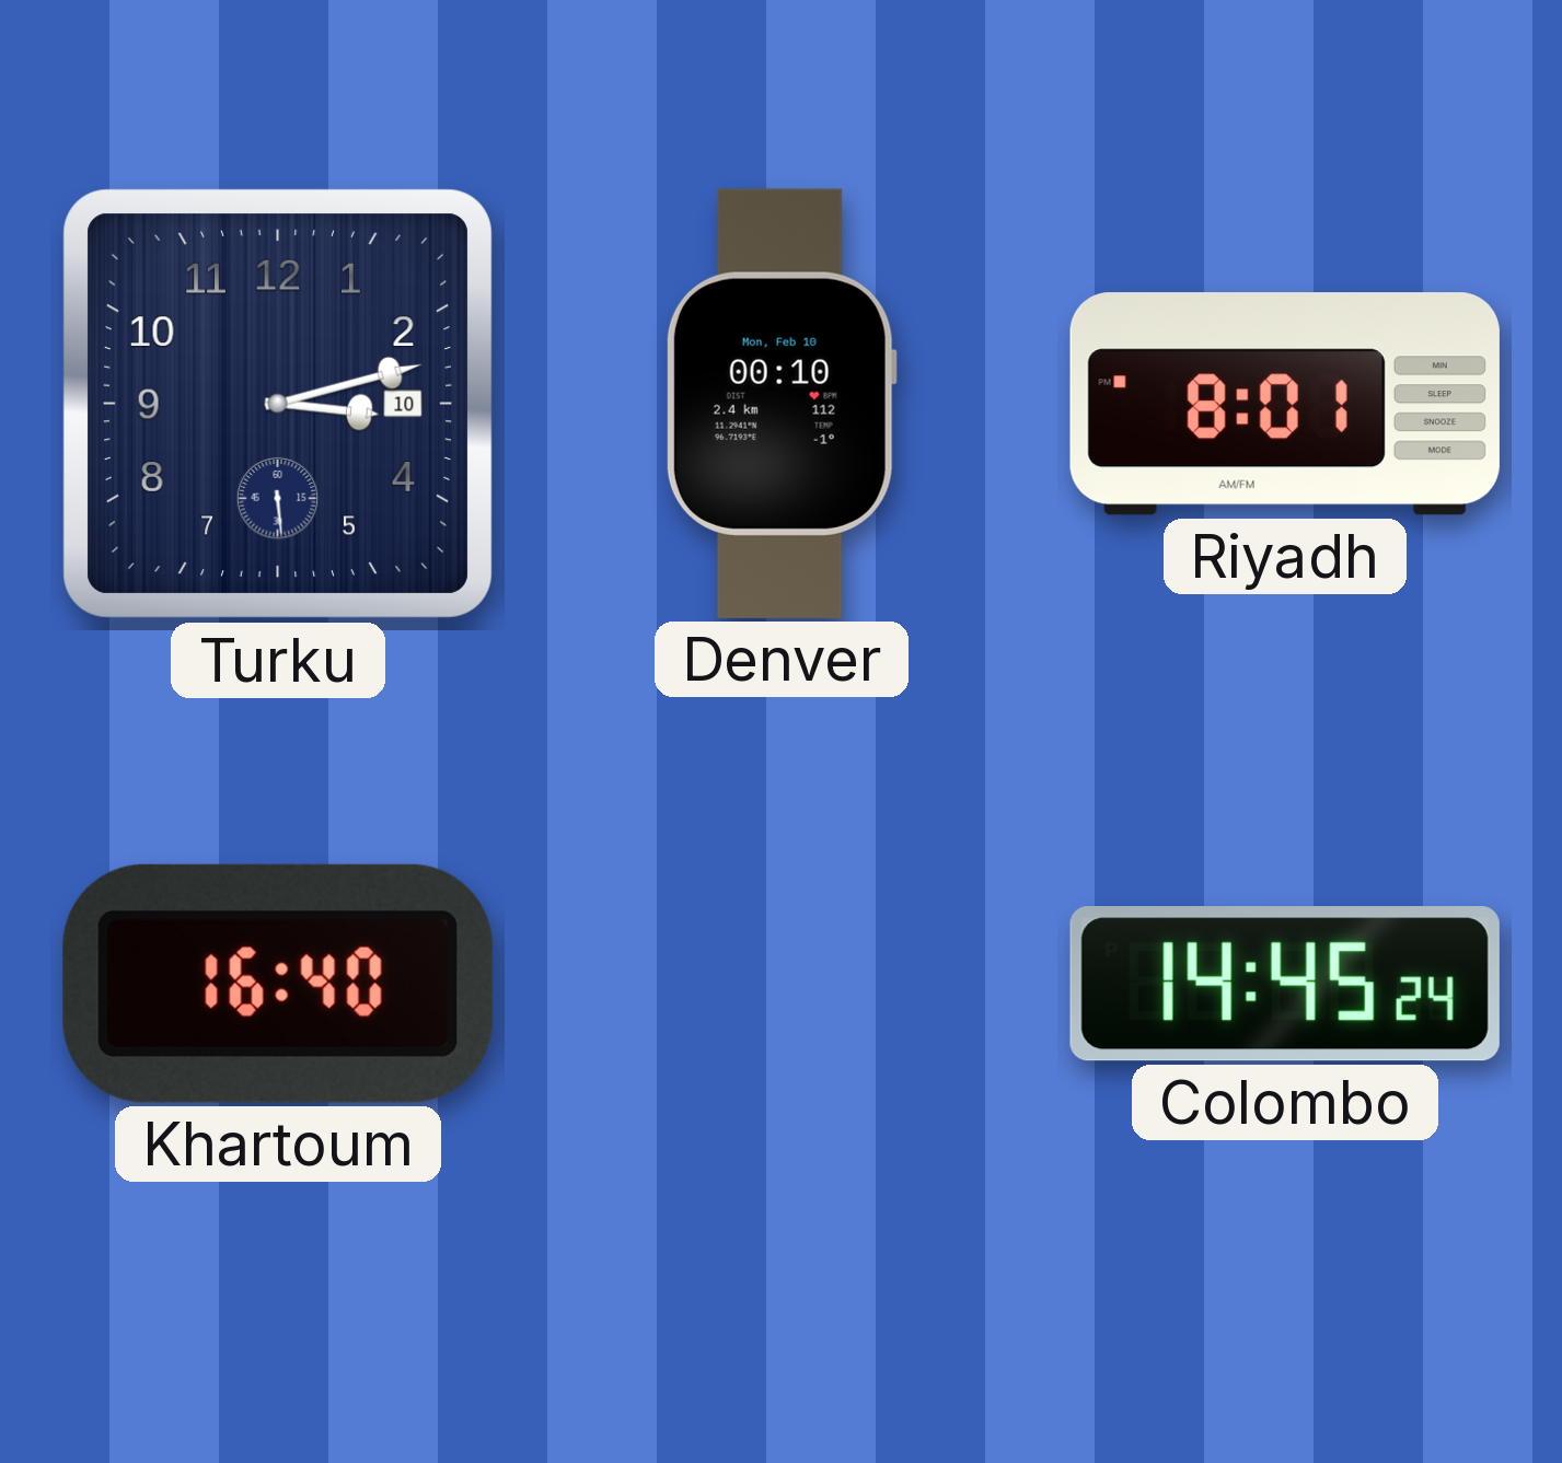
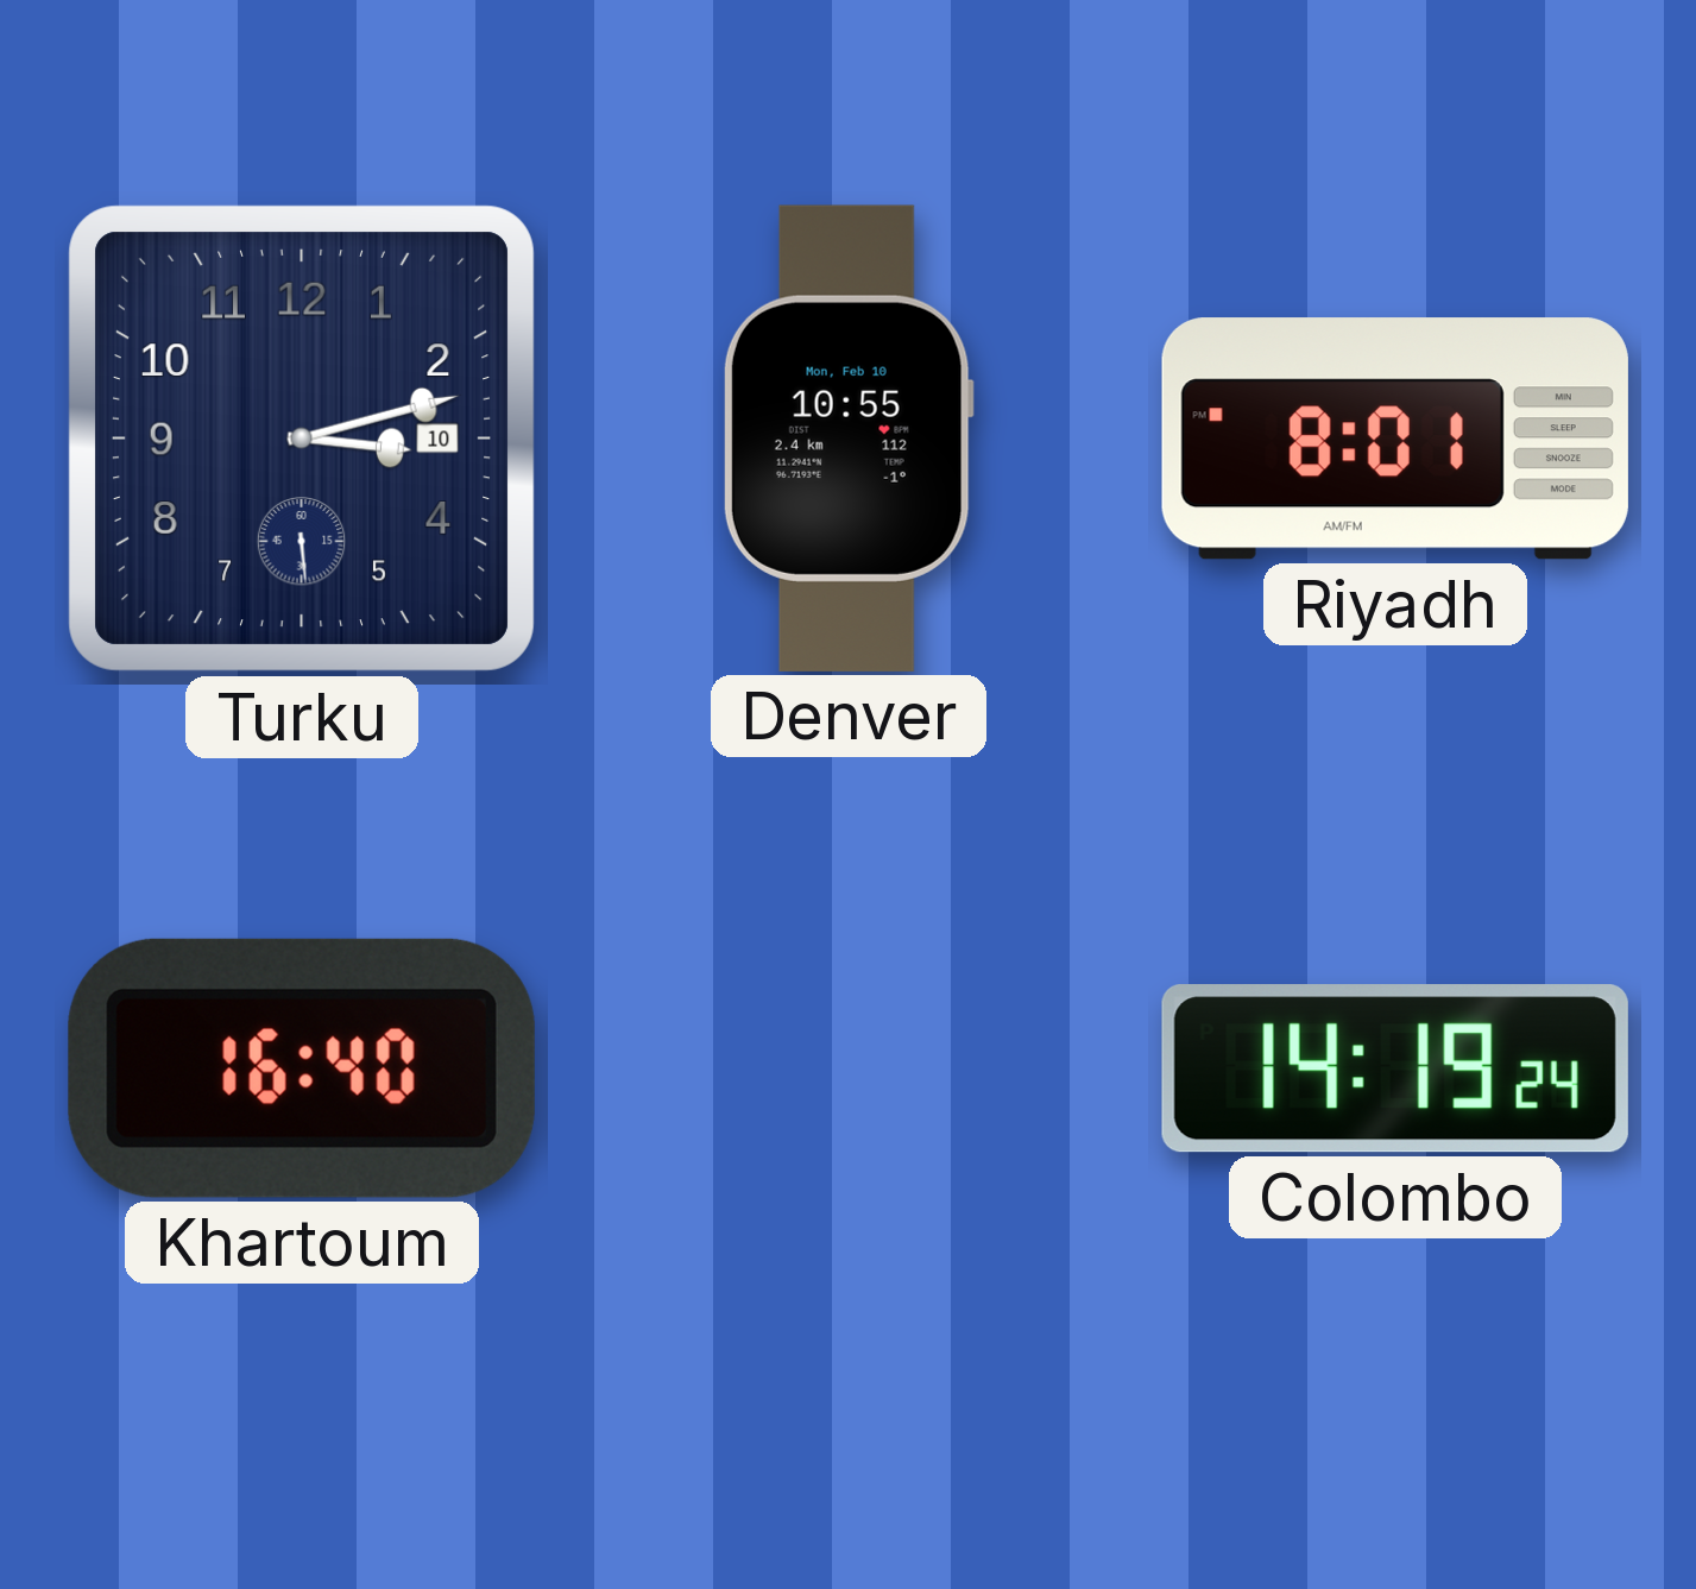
Denver: 00:10 -> 10:55
Colombo: 14:45 -> 14:19
